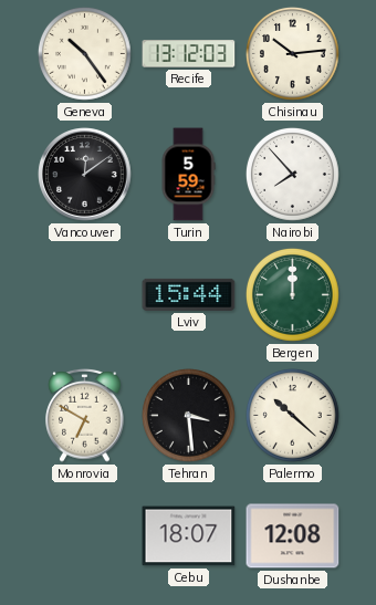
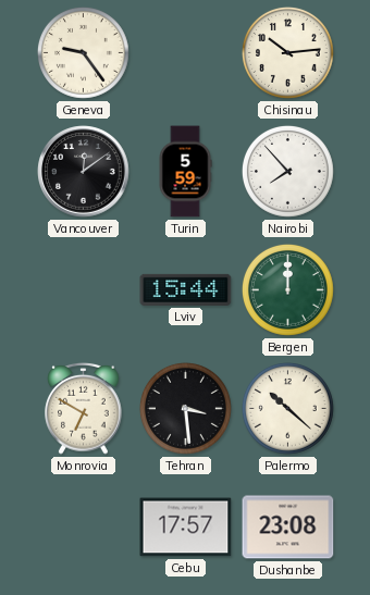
Geneva: 10:24 -> 9:24
Recife: 13:12 -> none
Cebu: 18:07 -> 17:57
Dushanbe: 12:08 -> 23:08
